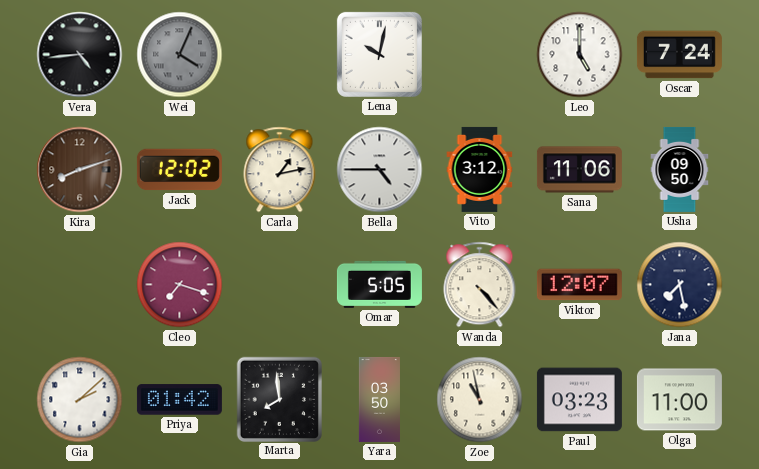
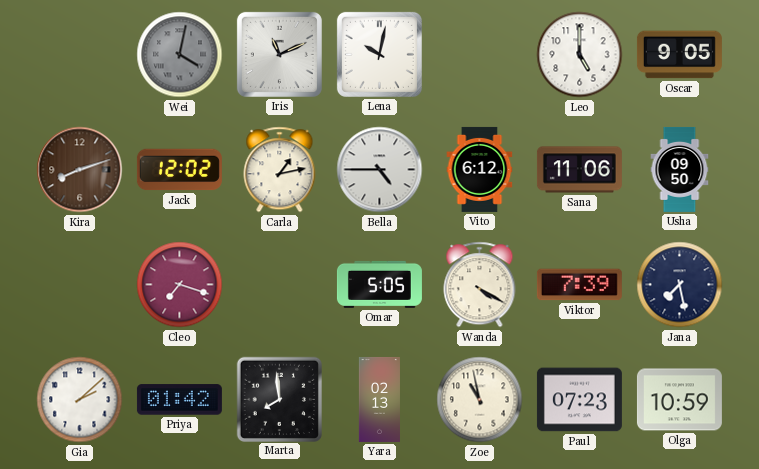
Vera: 4:44 -> none
Wei: 4:04 -> 4:02
Iris: none -> 11:11
Oscar: 7:24 -> 9:05
Vito: 3:12 -> 6:12
Wanda: 4:23 -> 4:20
Viktor: 12:07 -> 7:39
Yara: 03:50 -> 02:13
Paul: 03:23 -> 07:23
Olga: 11:00 -> 10:59
